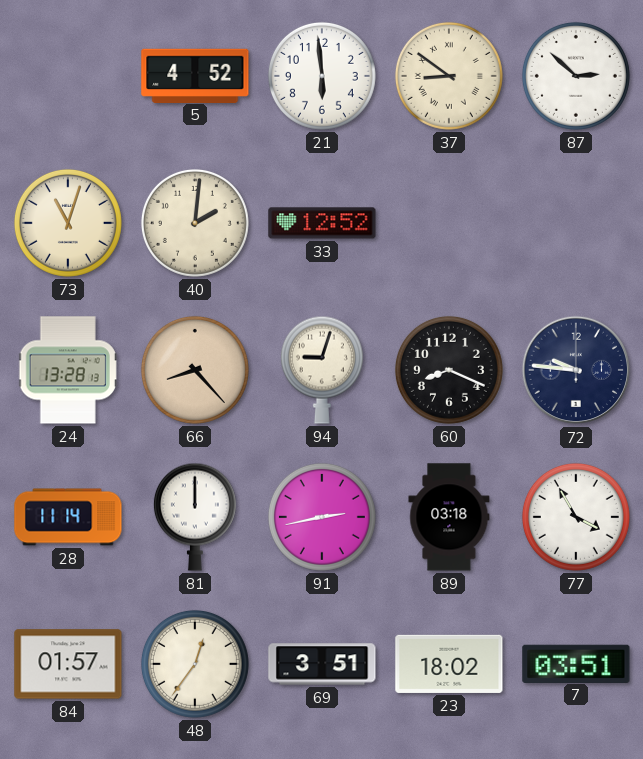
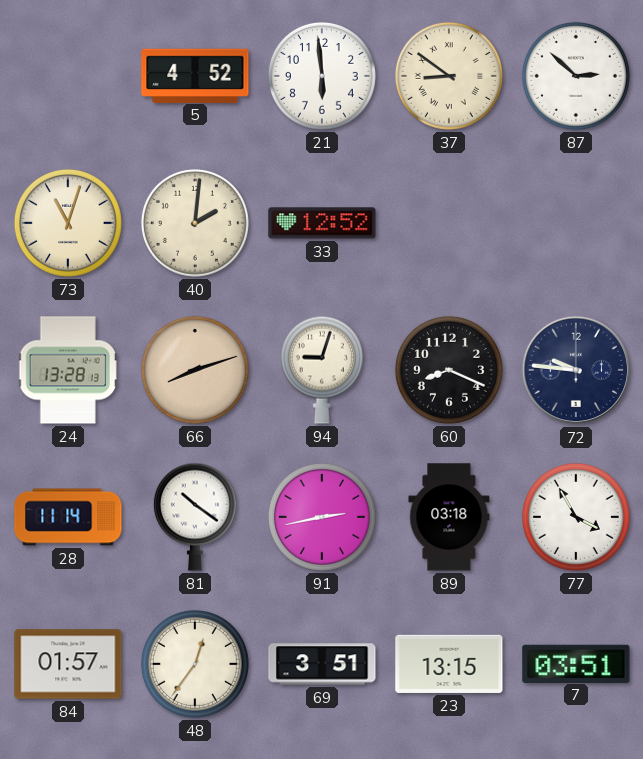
66: 8:23 -> 8:12
81: 12:00 -> 10:21
23: 18:02 -> 13:15
